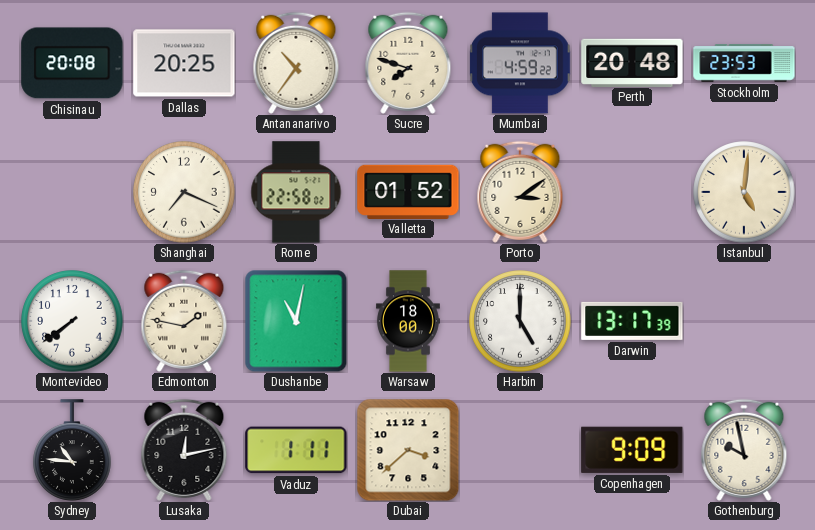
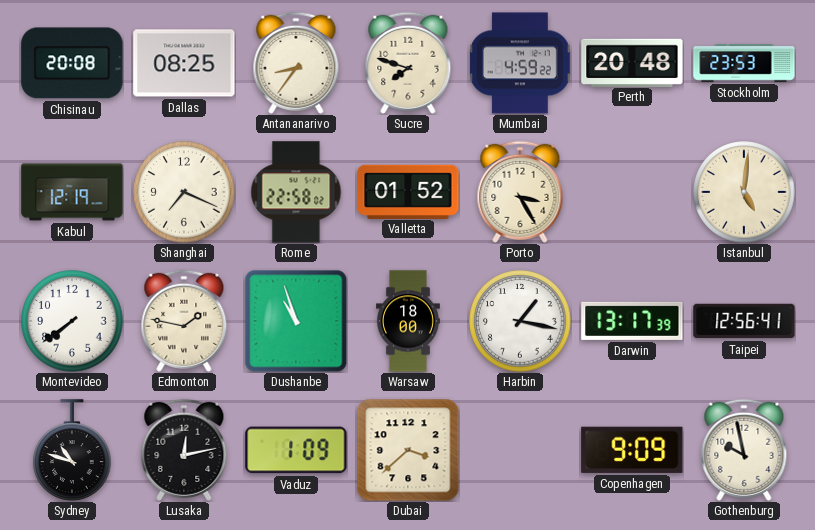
Dallas: 20:25 -> 08:25
Antananarivo: 10:36 -> 8:36
Kabul: none -> 12:19
Porto: 3:09 -> 3:25
Dushanbe: 11:02 -> 10:57
Harbin: 5:00 -> 1:17
Taipei: none -> 12:56
Sydney: 10:46 -> 10:48
Vaduz: 1:11 -> 1:09
